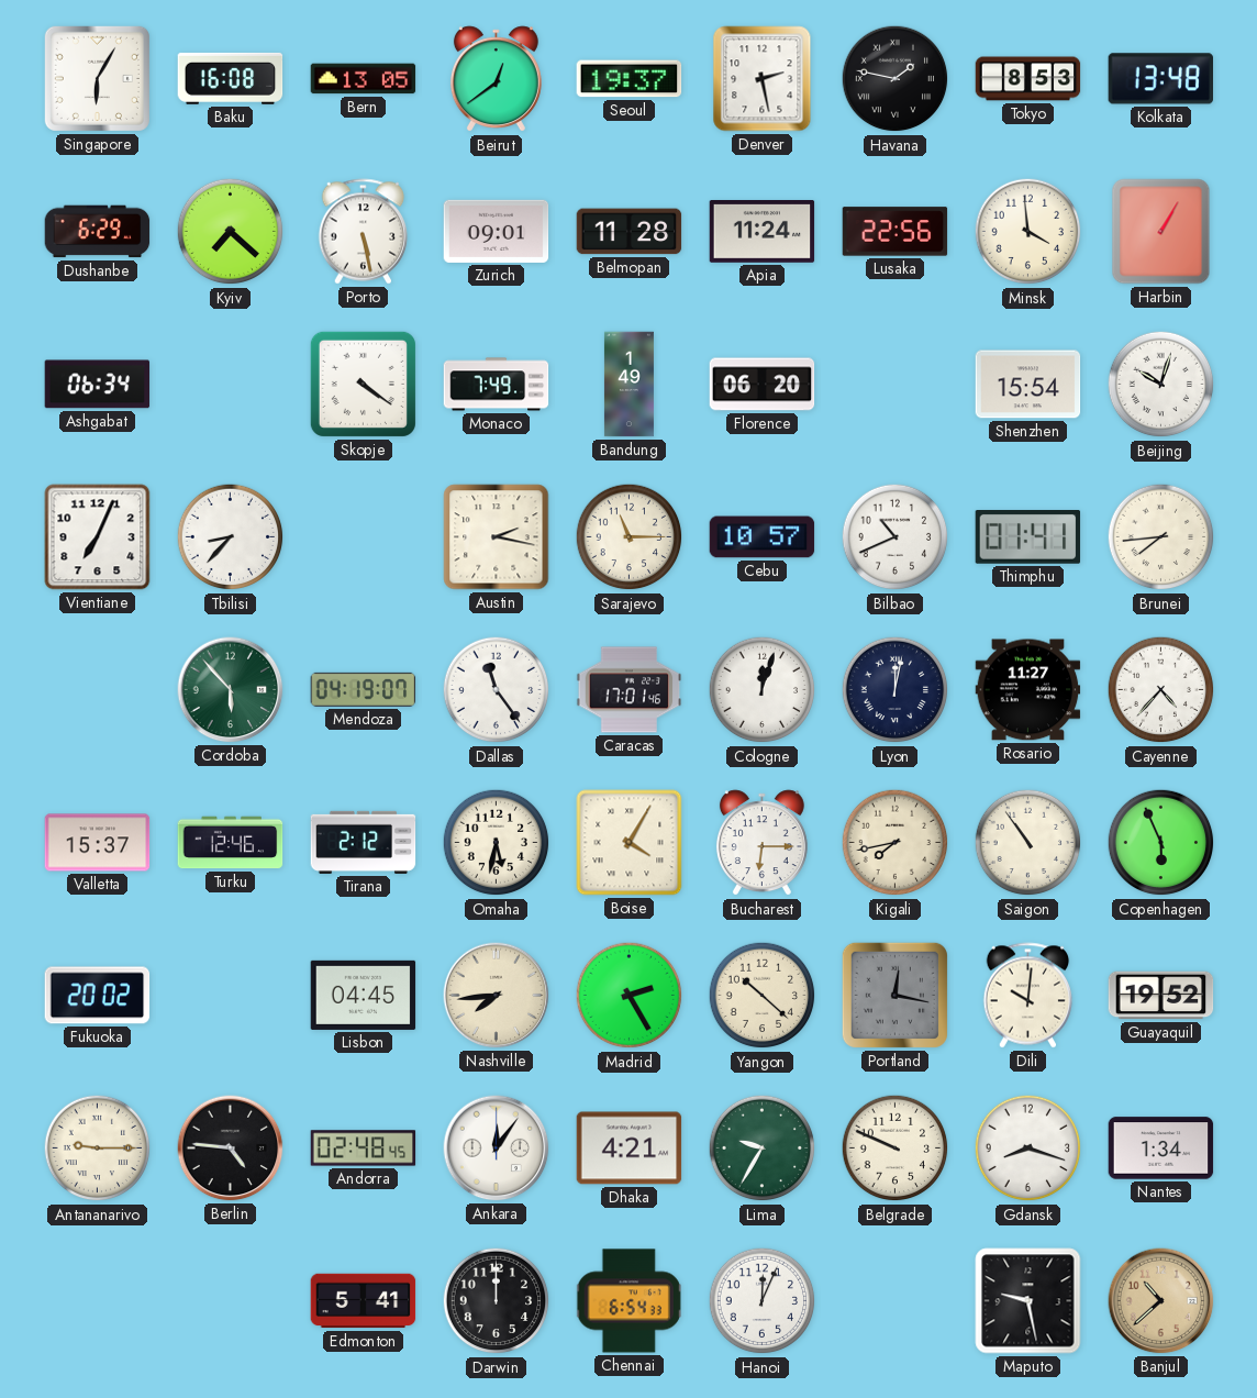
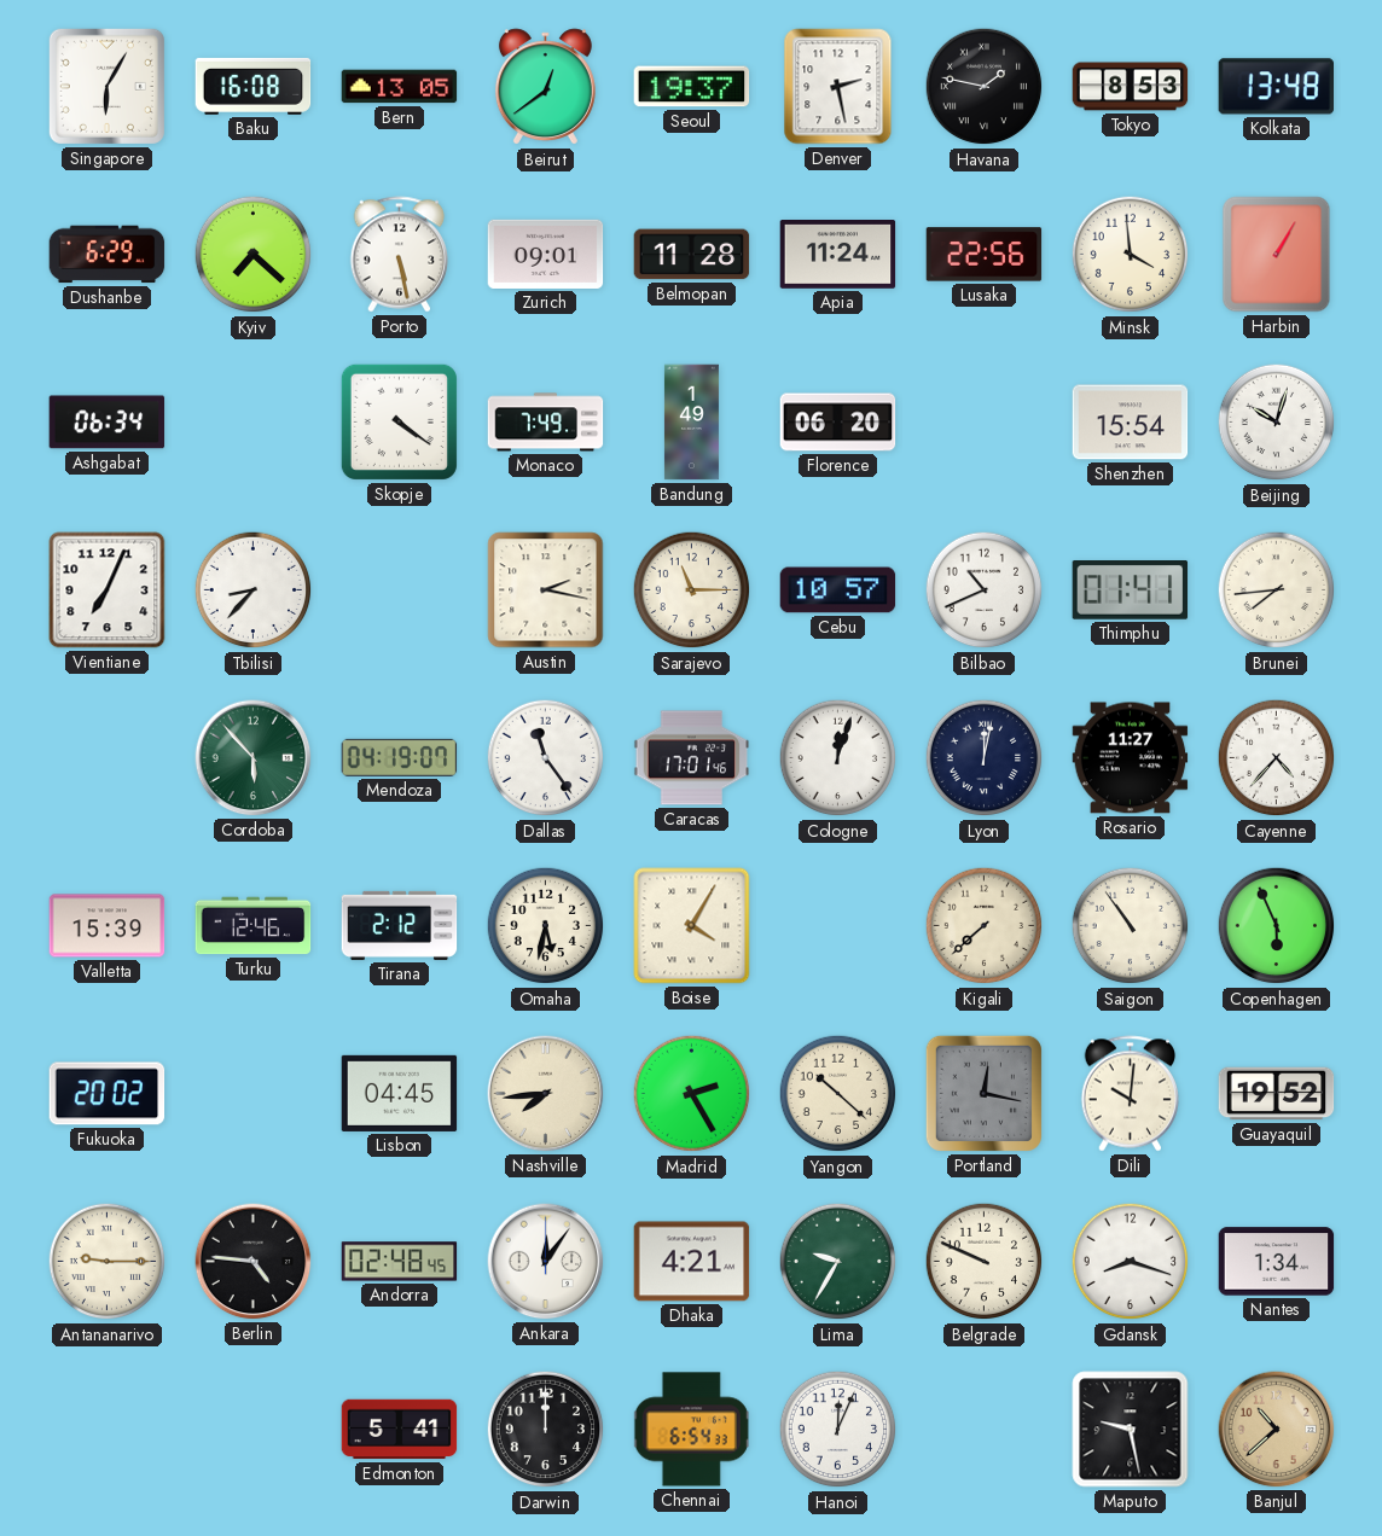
Valletta: 15:37 -> 15:39
Bucharest: 6:15 -> none
Kigali: 7:43 -> 7:38
